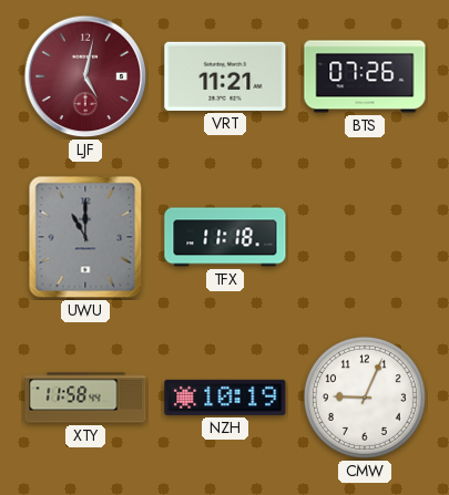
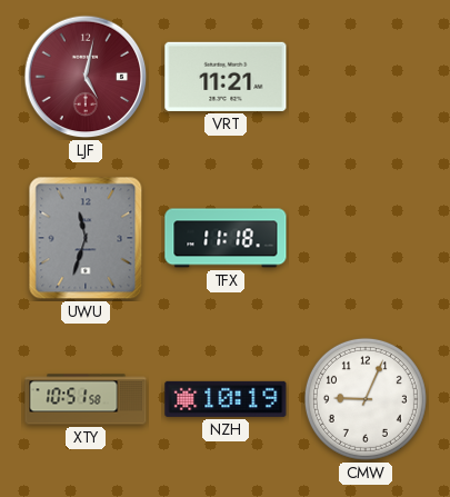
BTS: 07:26 -> none
UWU: 11:00 -> 11:33
XTY: 11:58 -> 10:51
